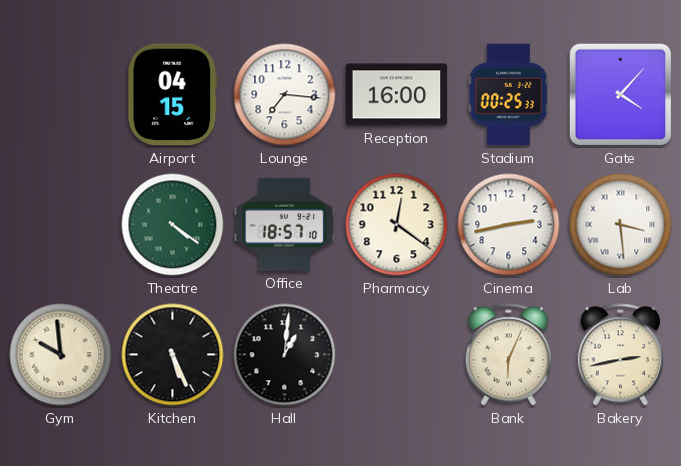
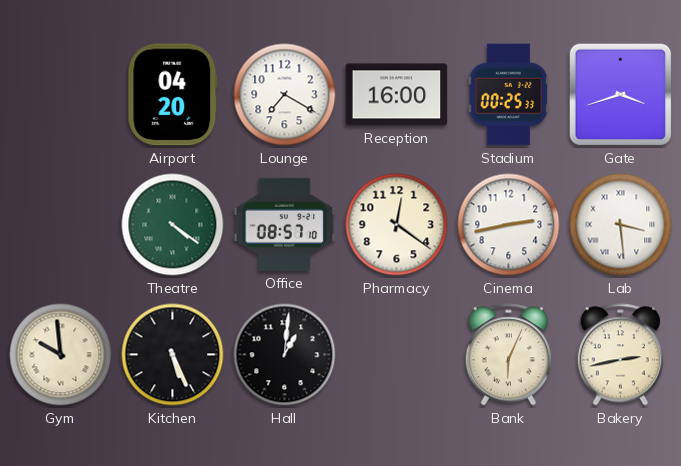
Airport: 04:15 -> 04:20
Lounge: 7:16 -> 7:20
Gate: 4:07 -> 3:42
Office: 18:57 -> 08:57
